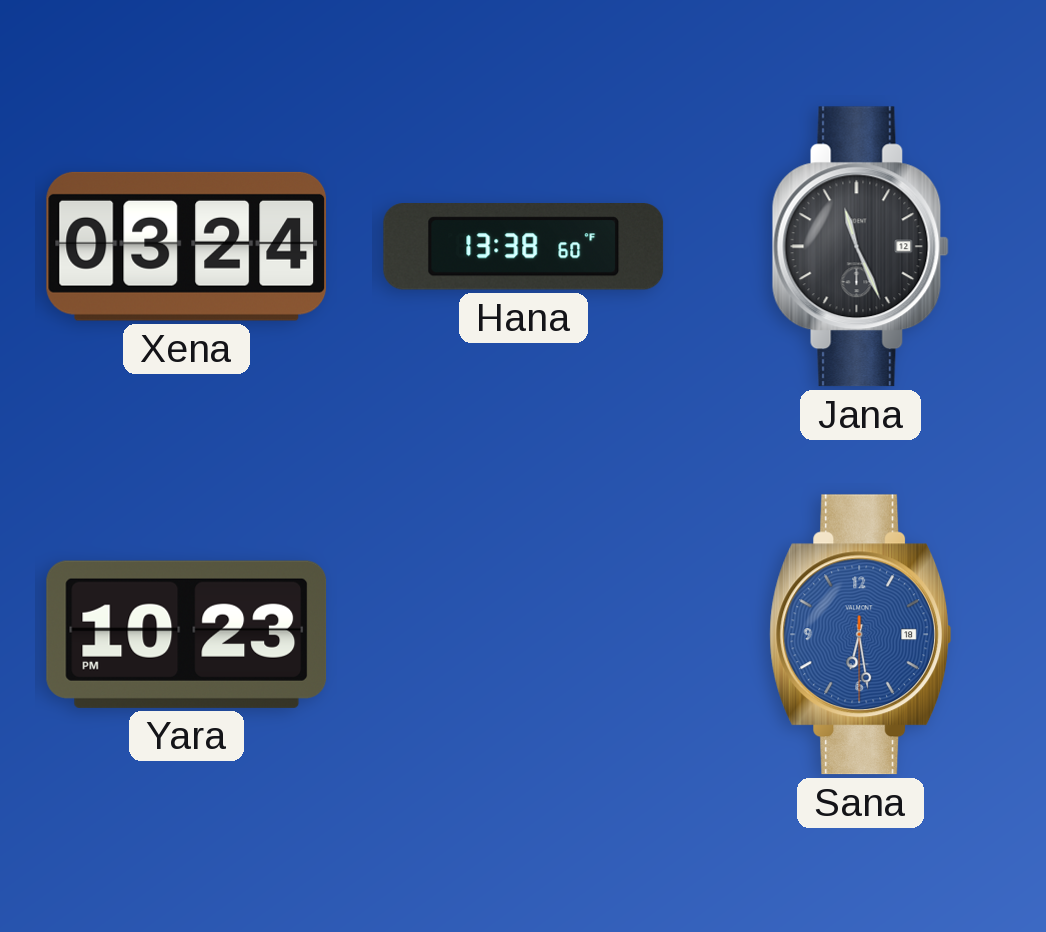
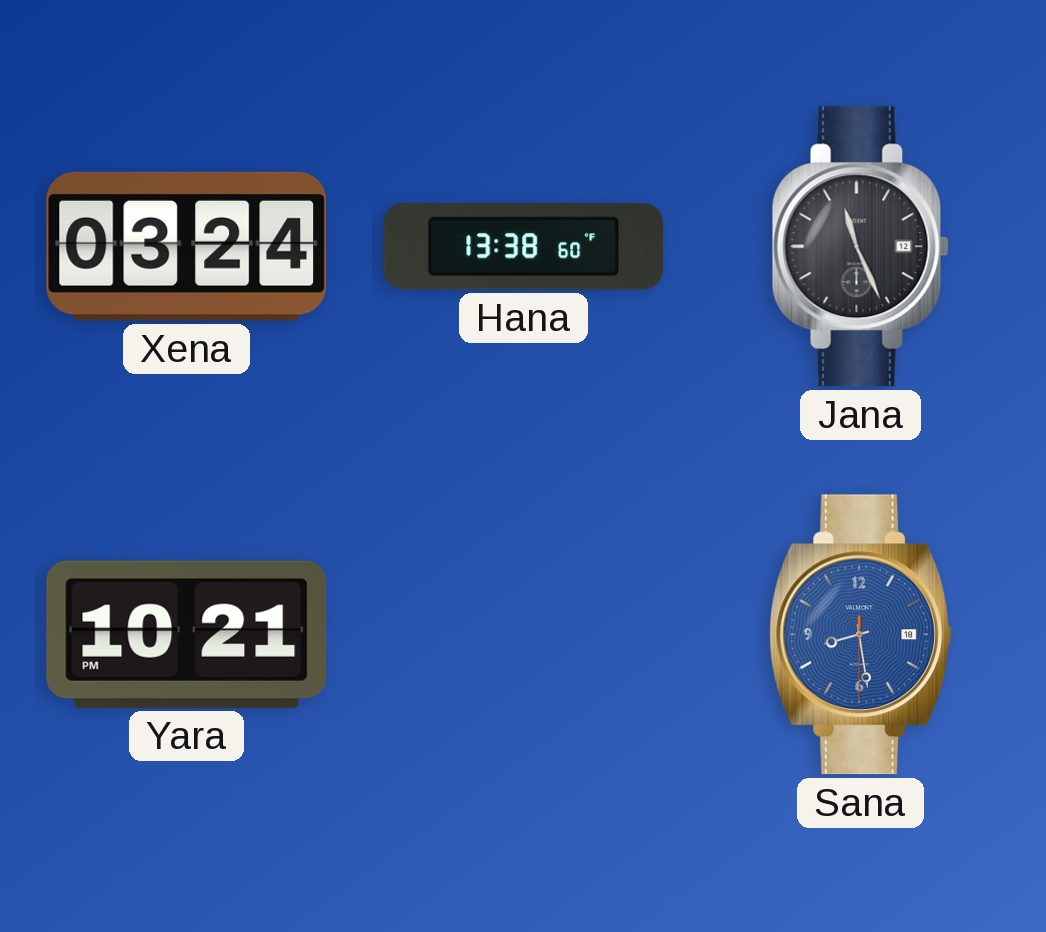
Yara: 10:23 -> 10:21
Sana: 6:28 -> 8:28
